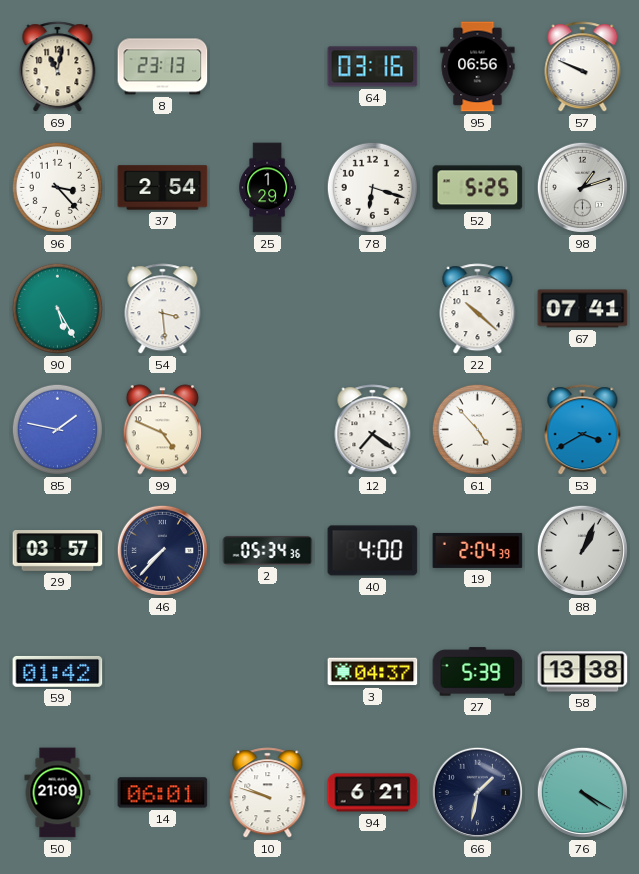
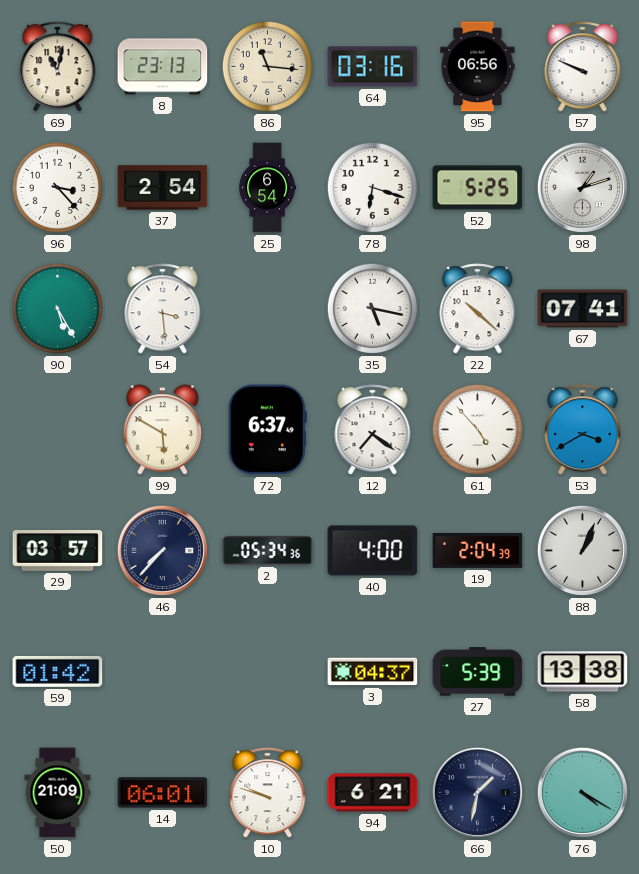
86: none -> 11:16
25: 1:29 -> 6:54
35: none -> 5:17
85: 1:47 -> none
99: 4:49 -> 5:50
72: none -> 6:37
